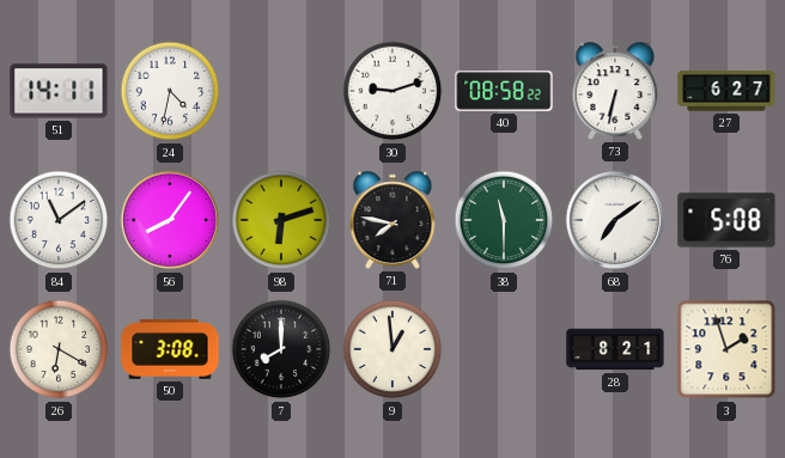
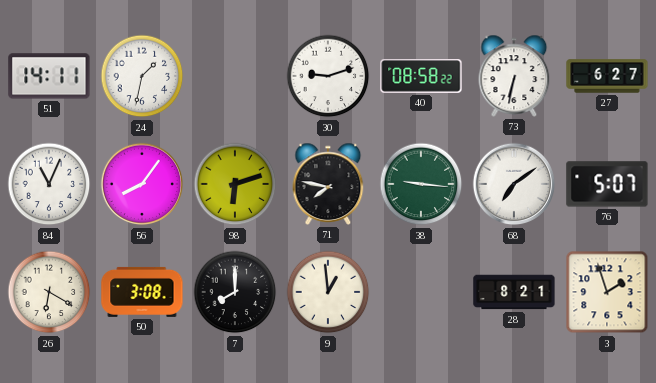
24: 4:32 -> 1:32
84: 11:09 -> 11:04
38: 11:30 -> 9:16
76: 5:08 -> 5:07
